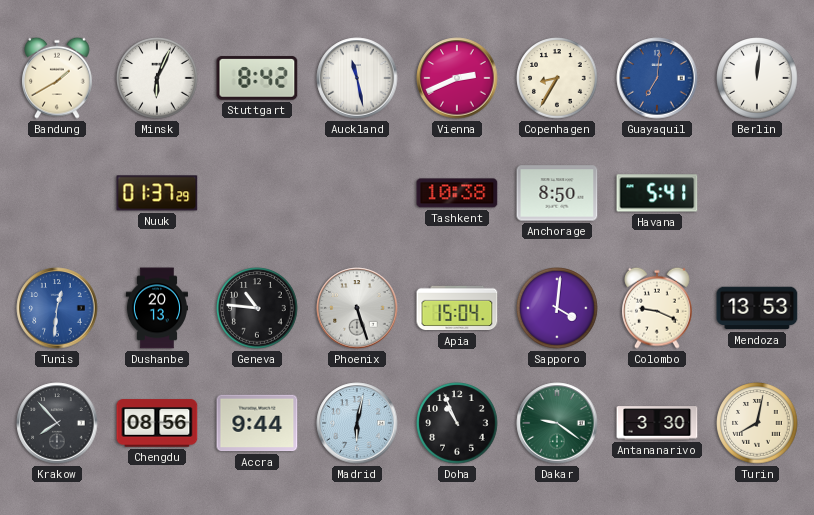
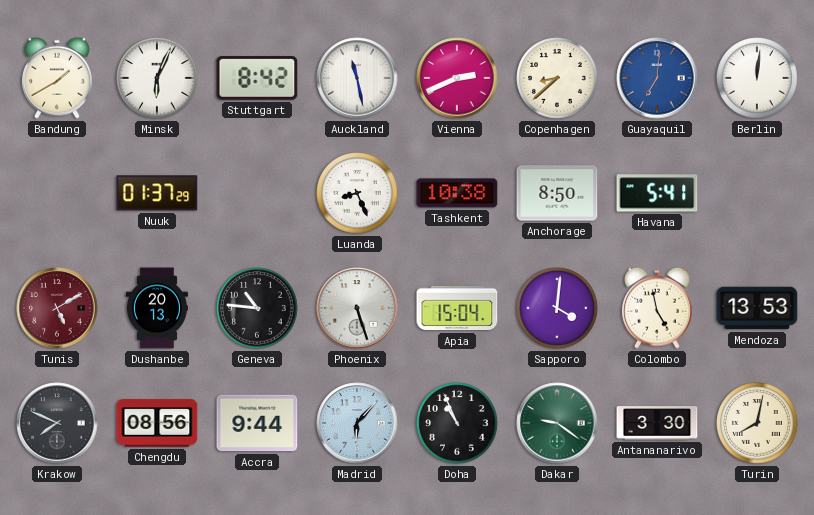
Copenhagen: 8:35 -> 8:38
Luanda: none -> 8:26
Tunis: 12:31 -> 5:10
Tunis dial: blue -> burgundy
Colombo: 9:19 -> 4:58
Krakow: 7:53 -> 7:49
Madrid: 6:02 -> 6:07
